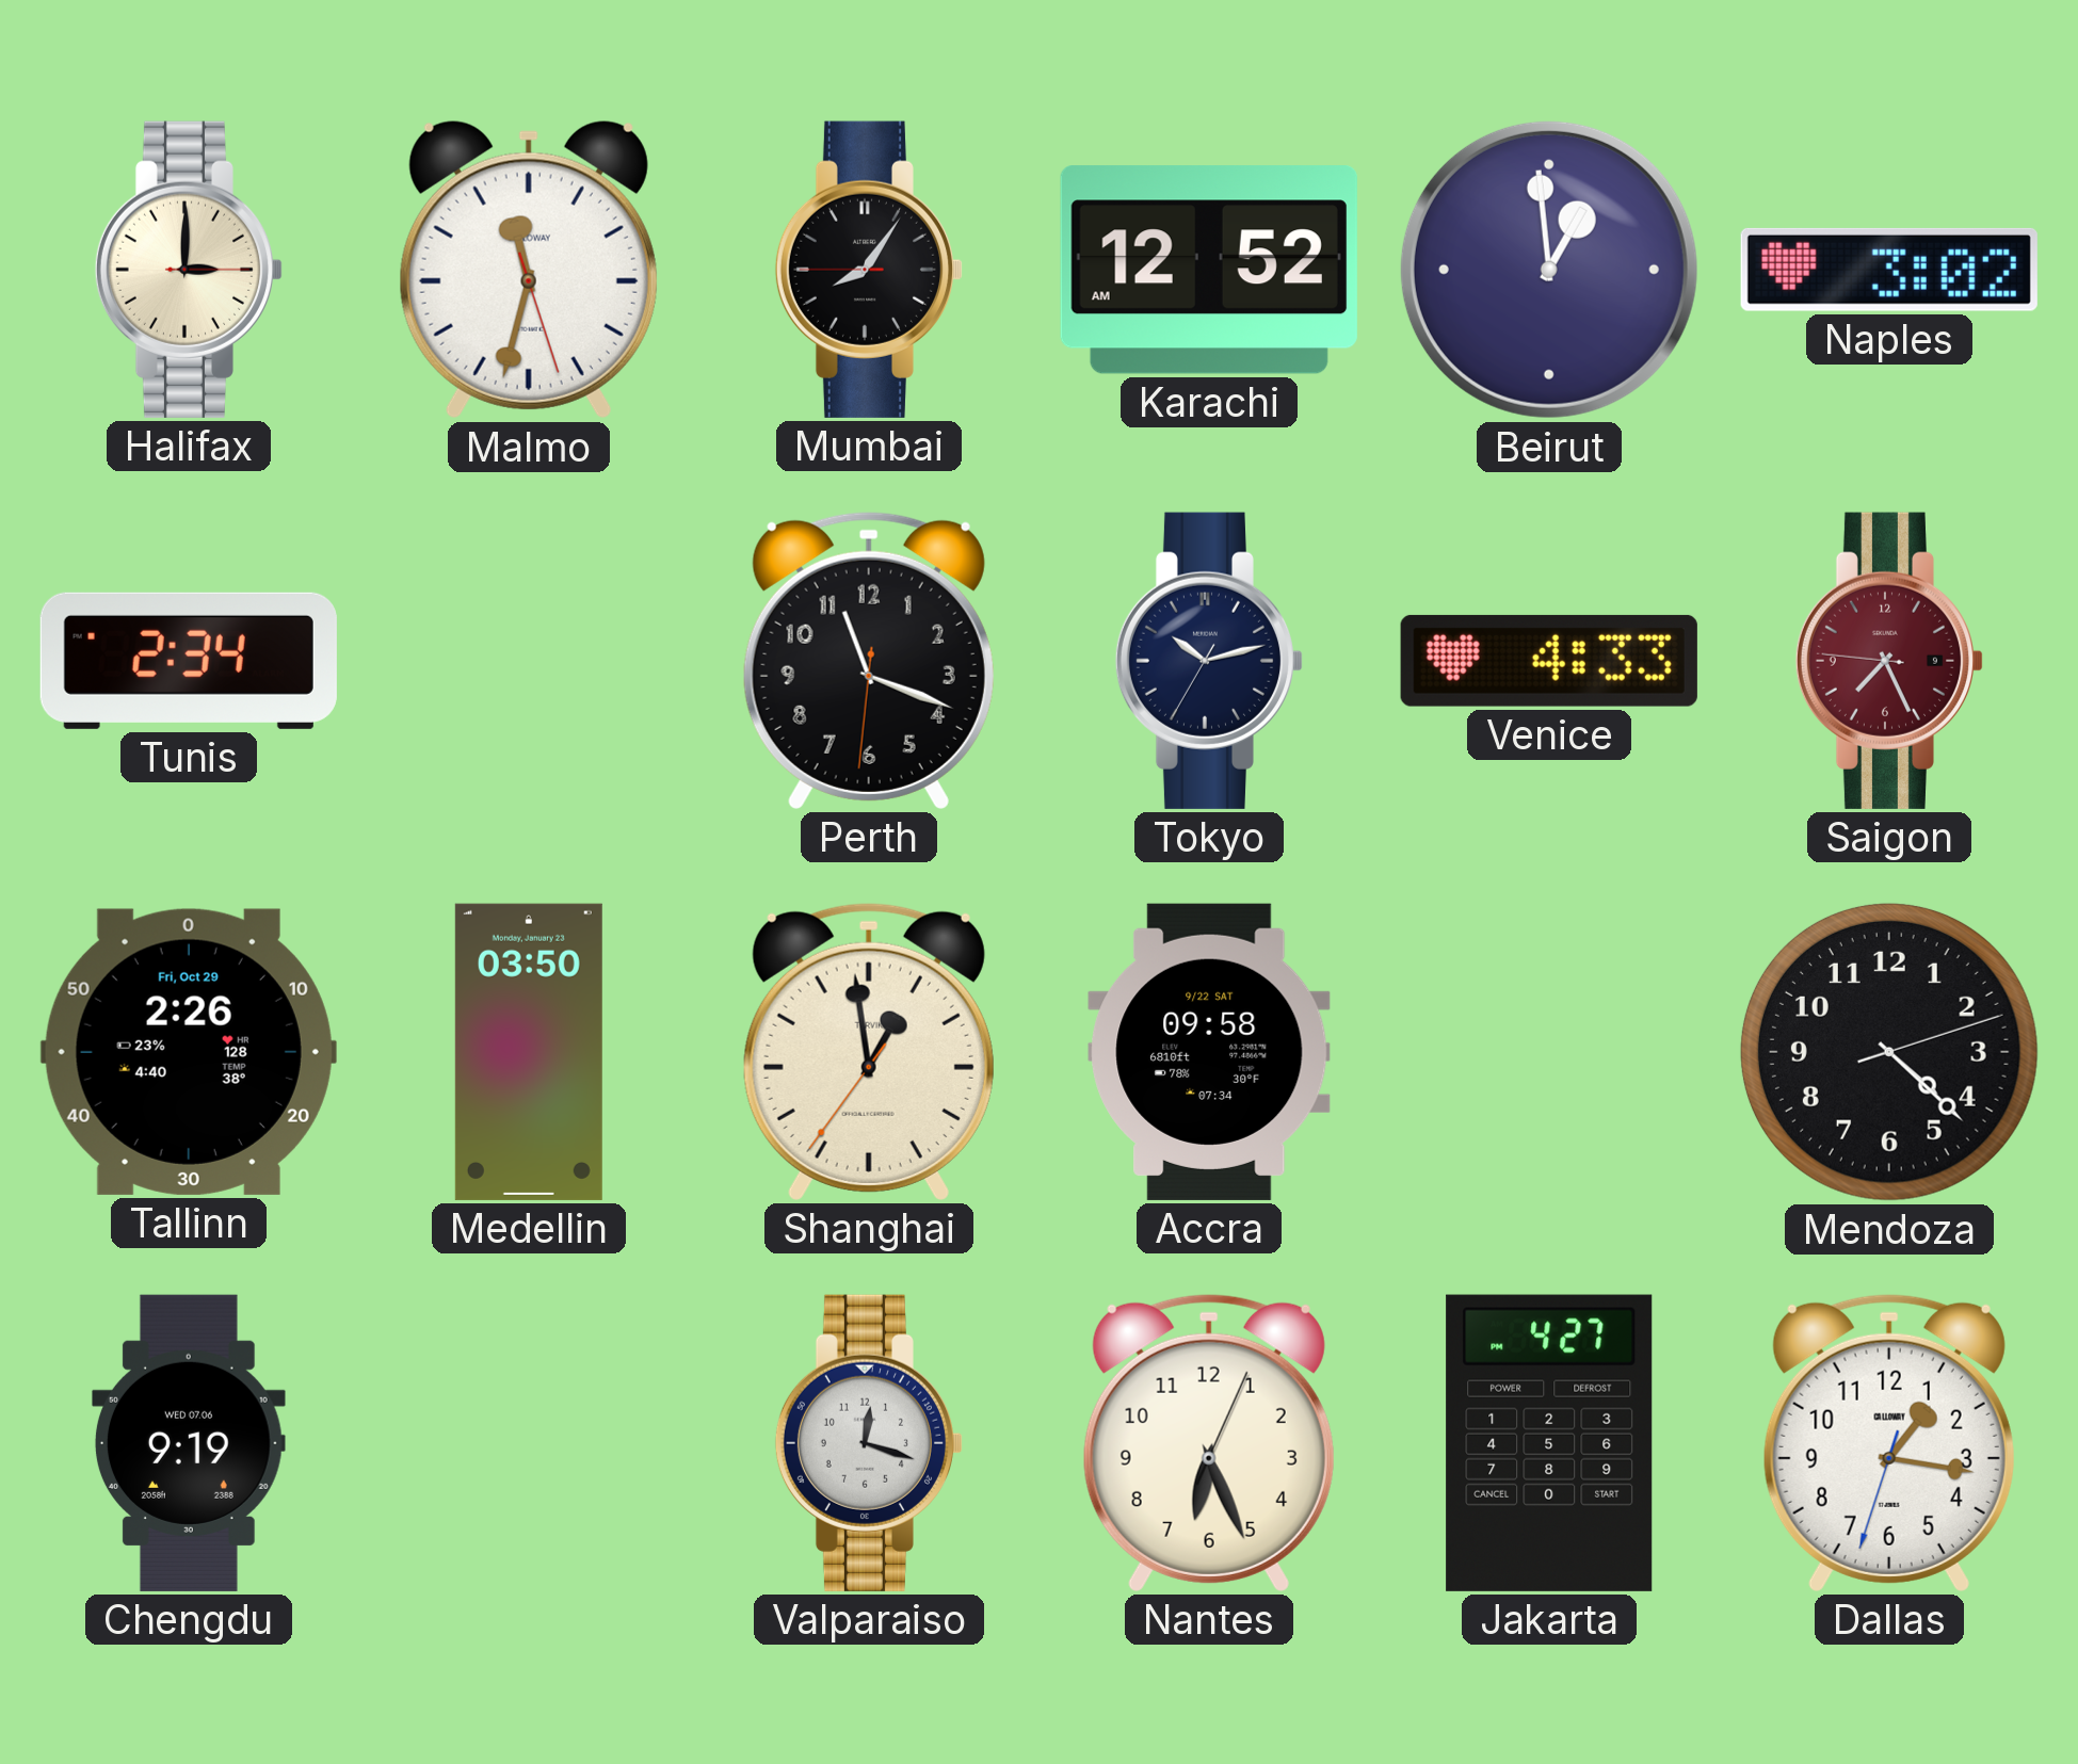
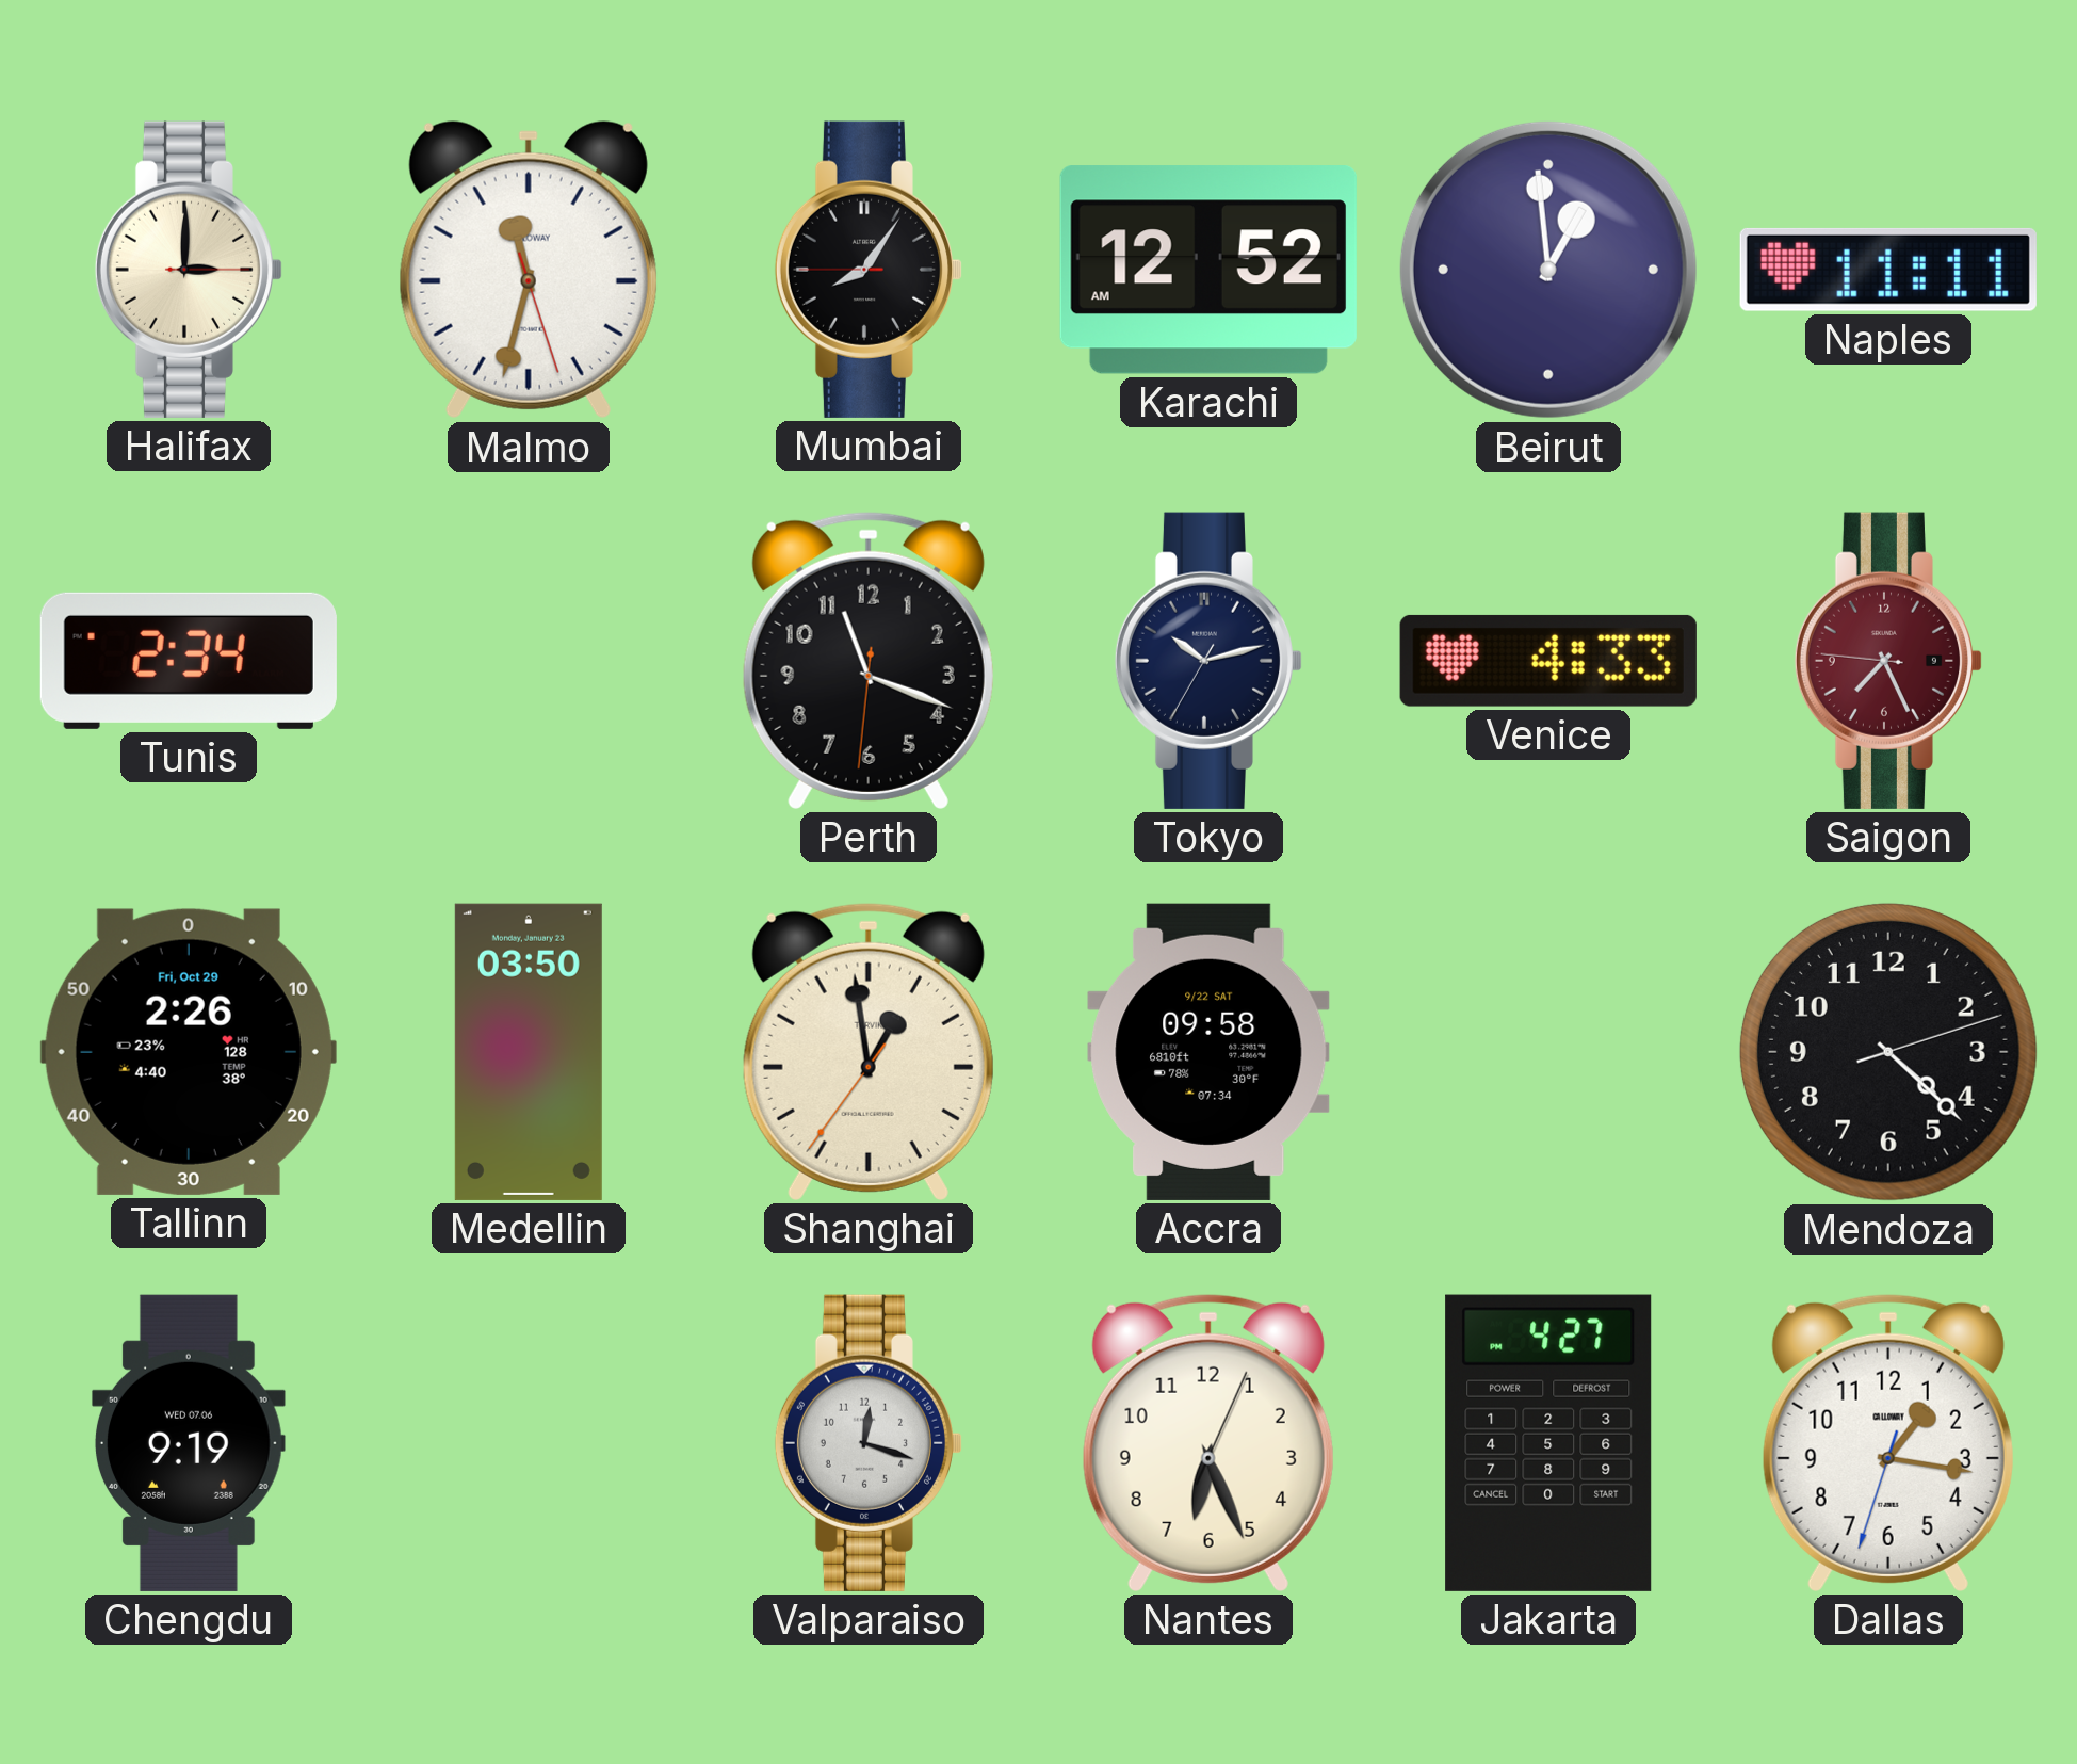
Naples: 3:02 -> 11:11
